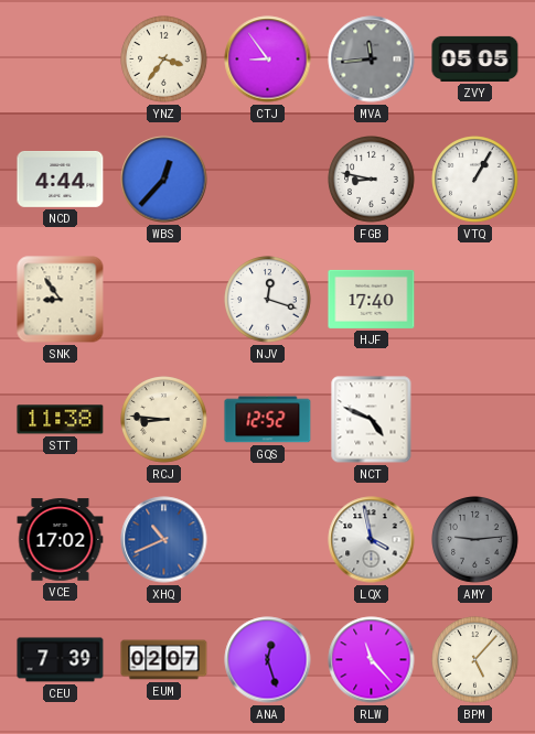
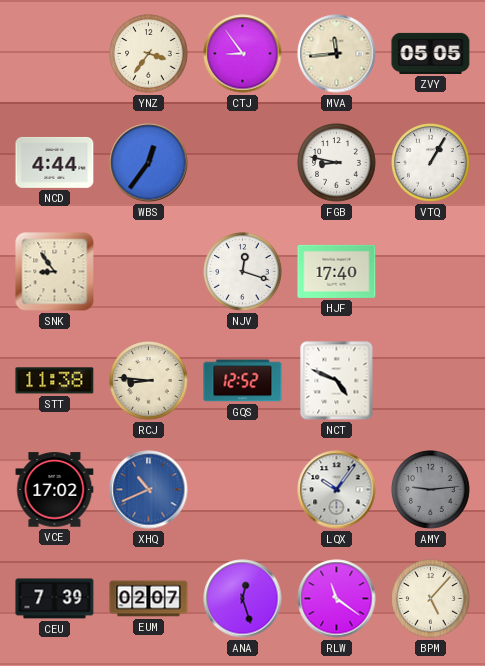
MVA dial: grey -> cream
WBS: 12:37 -> 12:36
LQX: 3:58 -> 10:06
RLW: 11:23 -> 11:21
